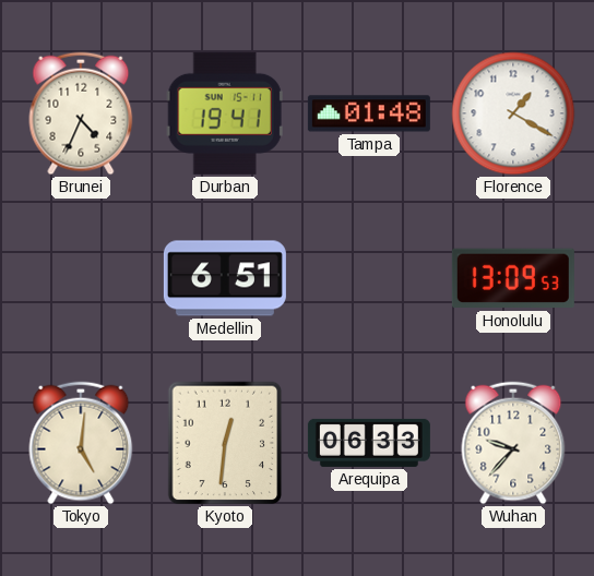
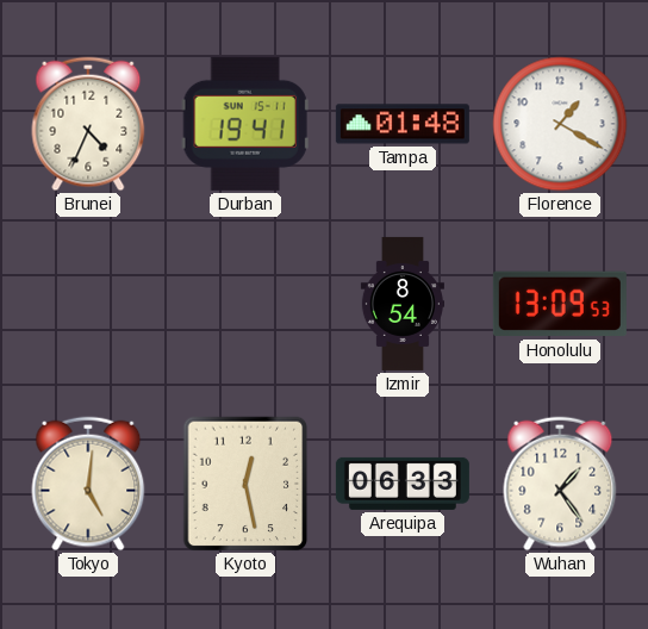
Medellin: 6:51 -> none
Izmir: none -> 8:54
Kyoto: 12:31 -> 12:28
Wuhan: 9:37 -> 1:24
